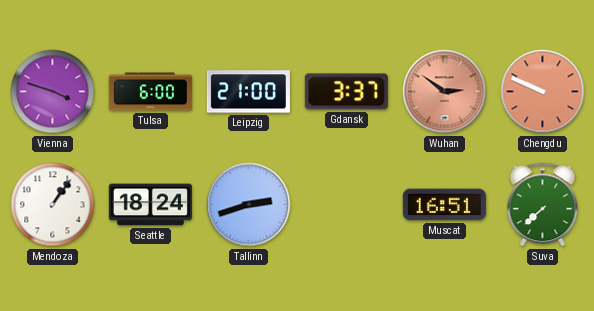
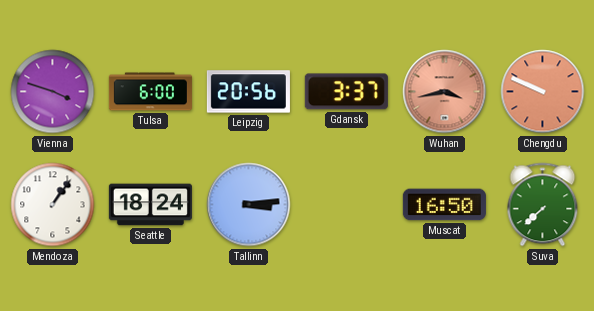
Leipzig: 21:00 -> 20:56
Wuhan: 2:51 -> 3:43
Tallinn: 2:42 -> 3:14
Muscat: 16:51 -> 16:50
